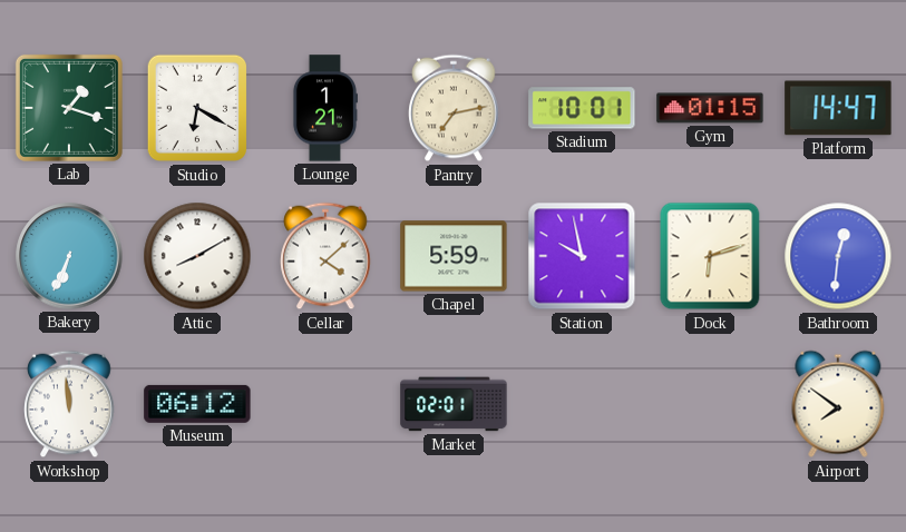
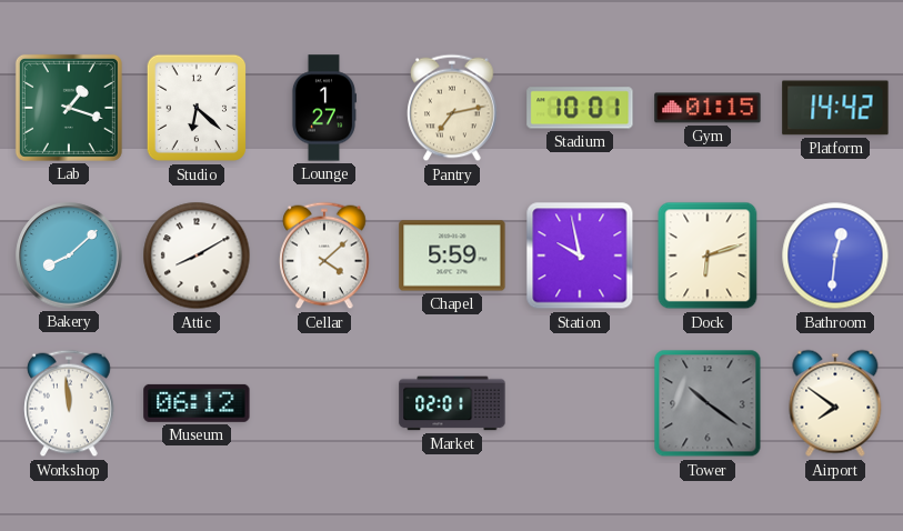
Studio: 6:20 -> 6:22
Lounge: 1:21 -> 1:27
Platform: 14:47 -> 14:42
Bakery: 6:34 -> 8:08
Tower: none -> 10:21
